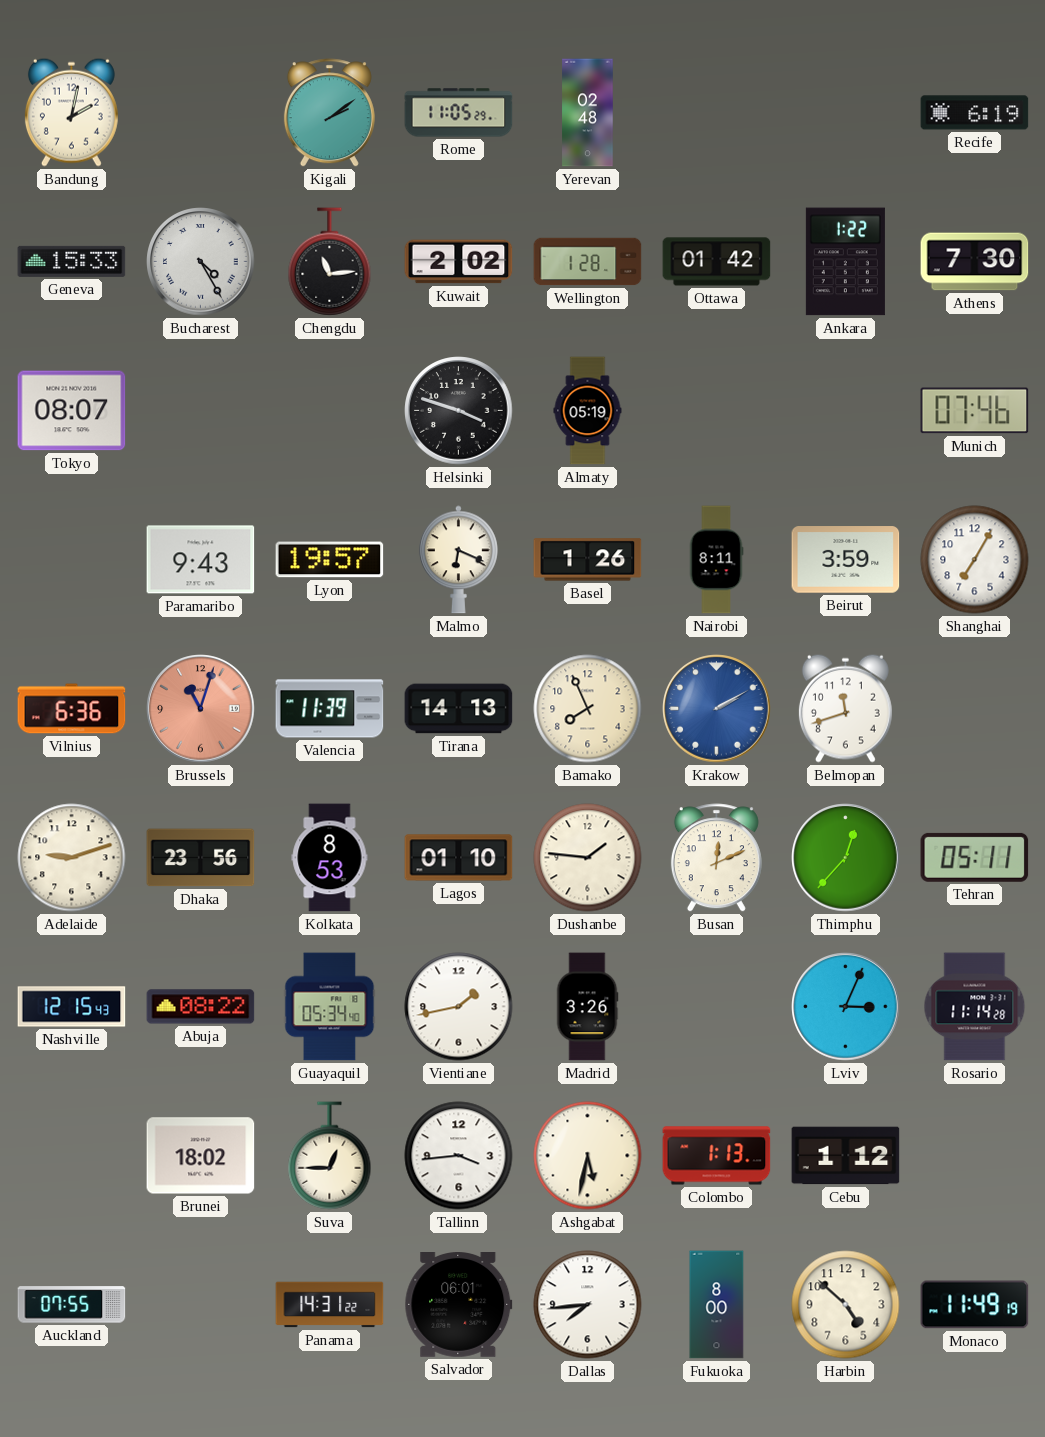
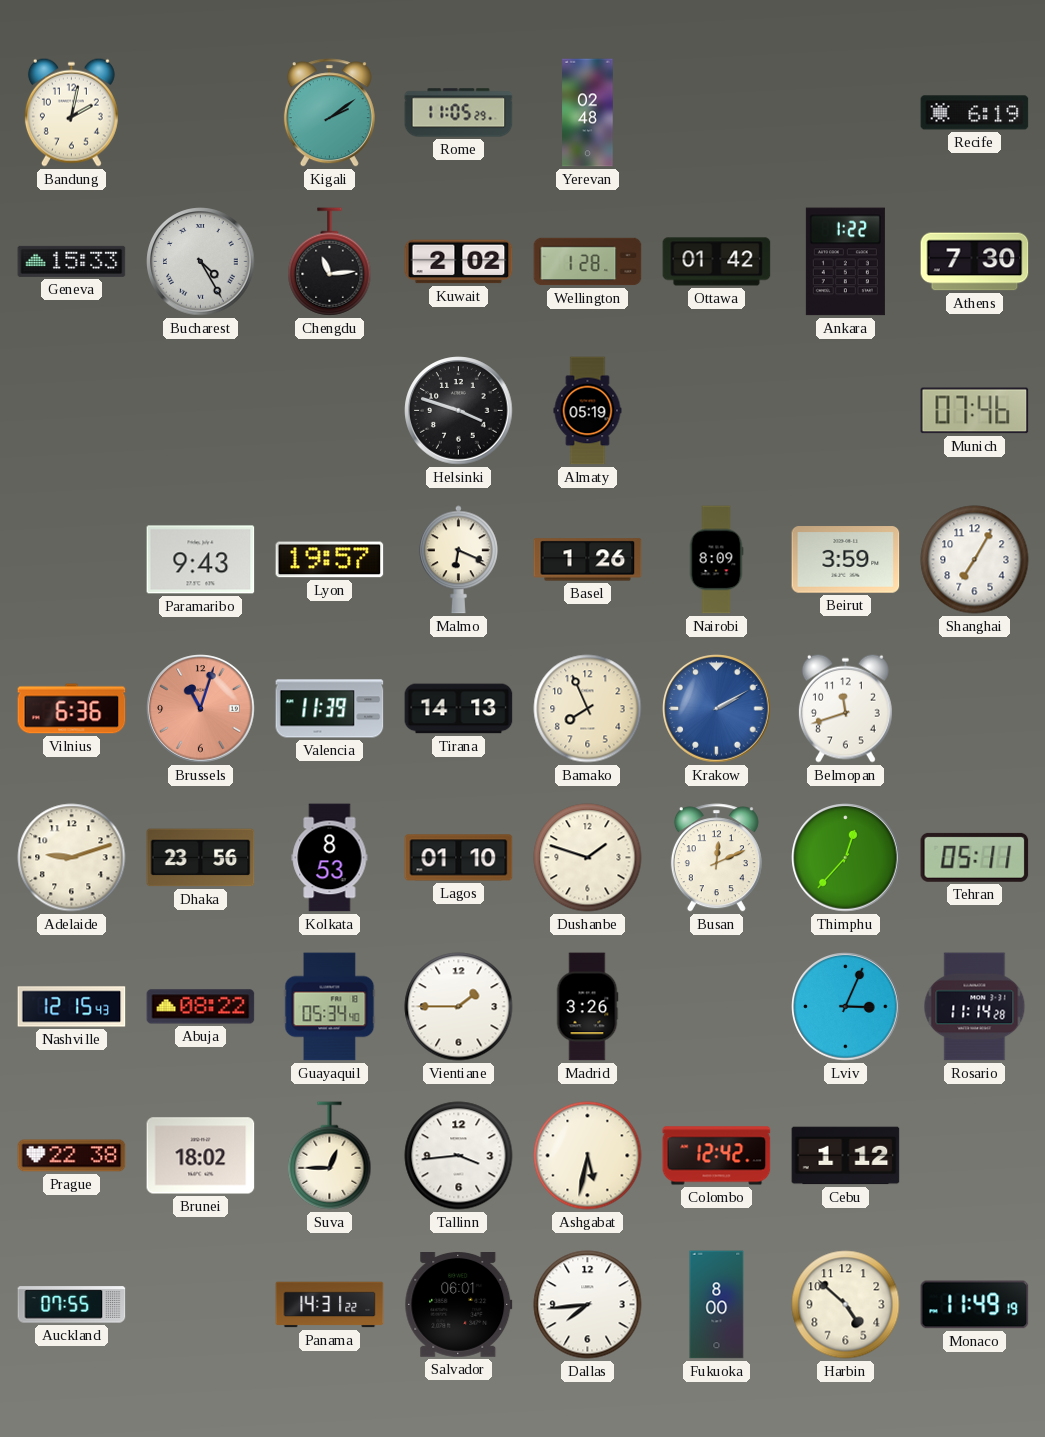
Tokyo: 08:07 -> none
Nairobi: 8:11 -> 8:09
Dushanbe: 1:46 -> 1:48
Vientiane: 1:43 -> 1:45
Prague: none -> 22:38
Colombo: 1:13 -> 12:42
